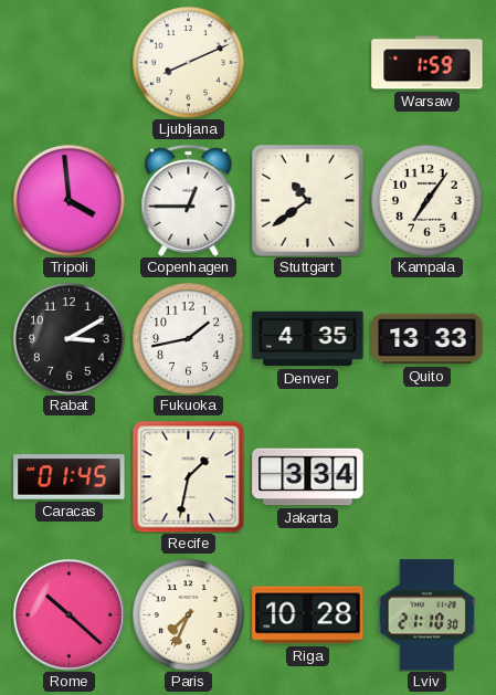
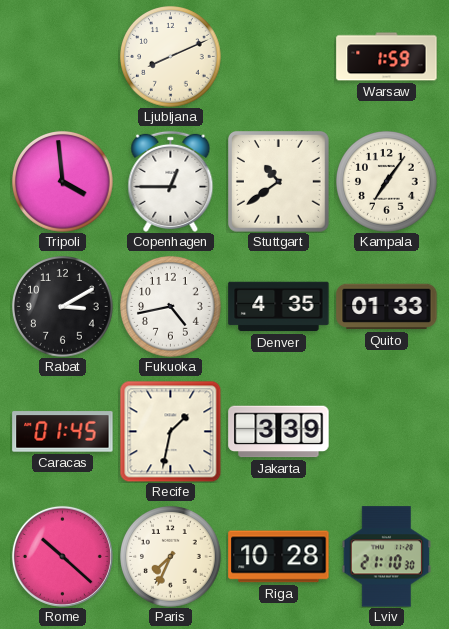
Fukuoka: 1:43 -> 4:43
Quito: 13:33 -> 01:33
Jakarta: 3:34 -> 3:39
